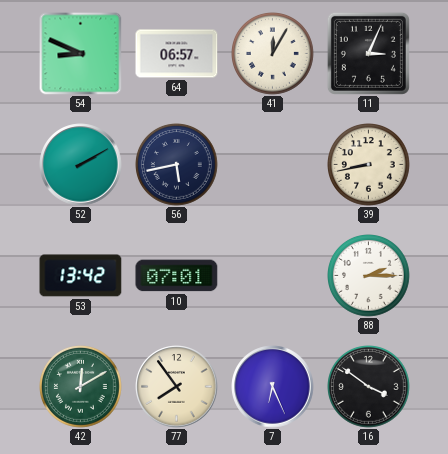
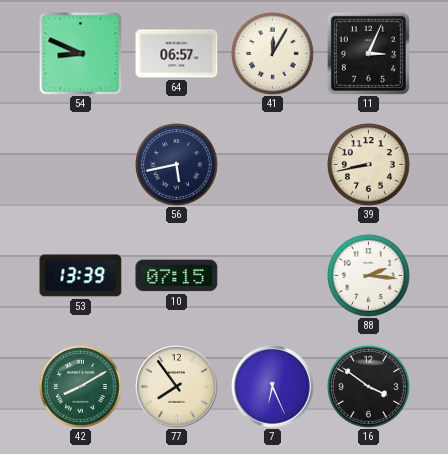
52: 2:10 -> none
53: 13:42 -> 13:39
10: 07:01 -> 07:15
88: 2:15 -> 2:16
42: 12:10 -> 8:10
